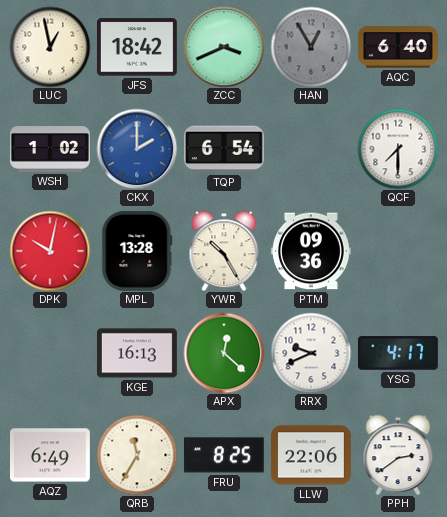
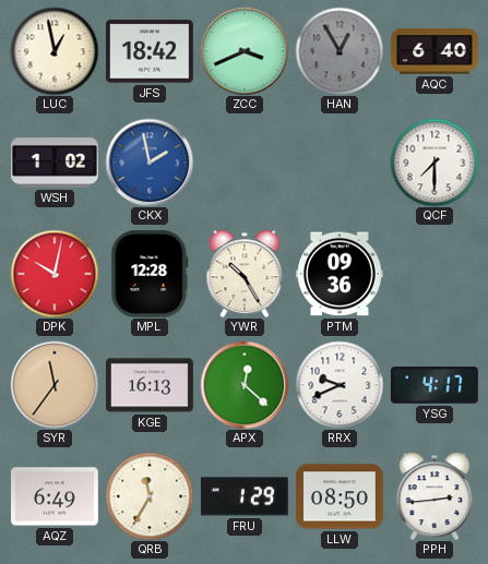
CKX: 2:00 -> 1:58
TQP: 6:54 -> none
MPL: 13:28 -> 12:28
SYR: none -> 11:36
FRU: 8:25 -> 1:29
LLW: 22:06 -> 08:50
PPH: 2:39 -> 2:44
